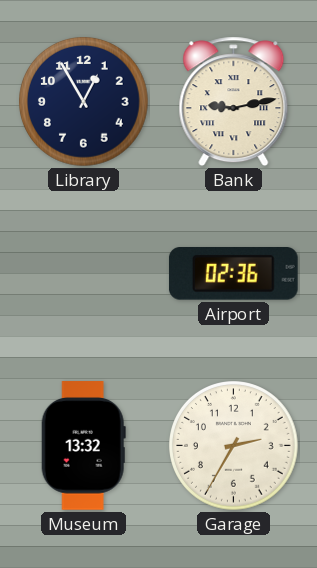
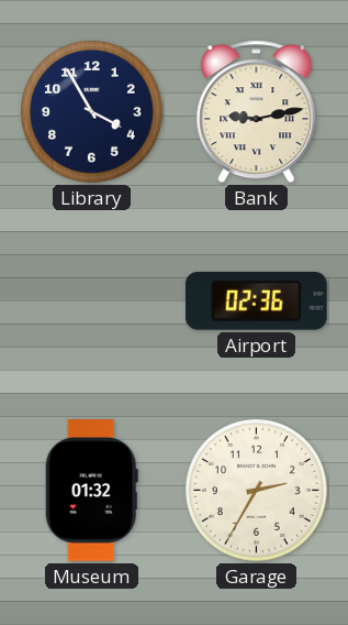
Library: 12:55 -> 3:55
Museum: 13:32 -> 01:32
